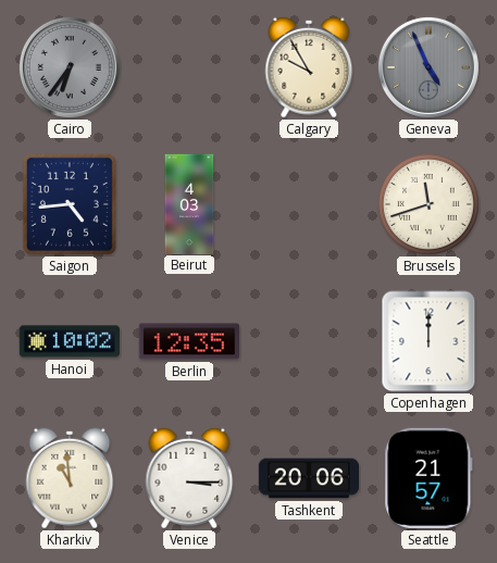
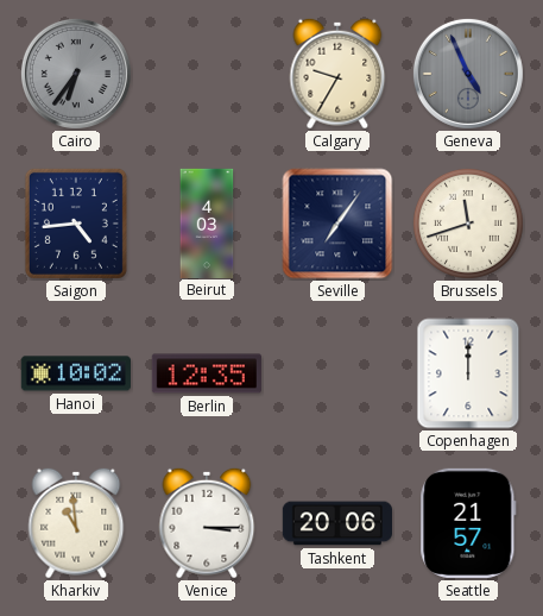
Calgary: 9:55 -> 9:35
Seville: none -> 7:06
